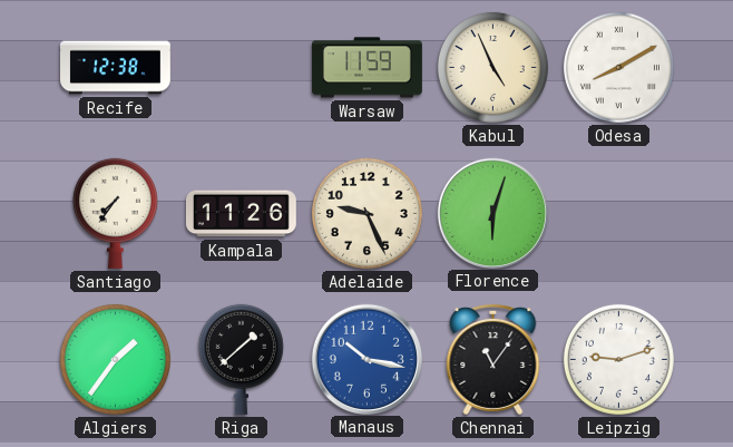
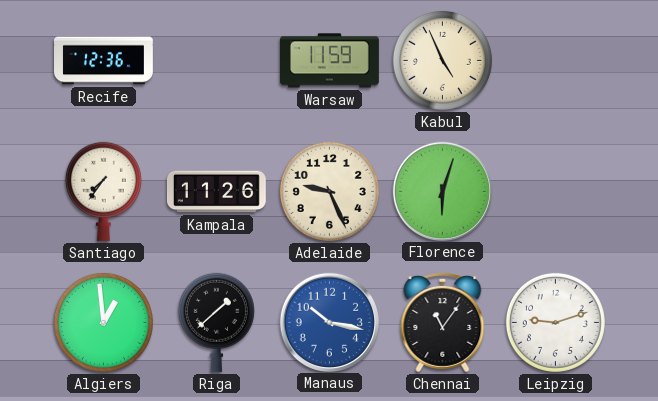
Recife: 12:38 -> 12:36
Odesa: 8:10 -> none
Algiers: 1:36 -> 12:59
